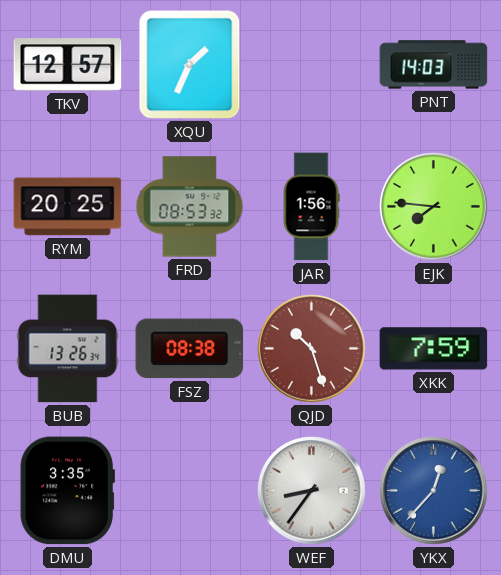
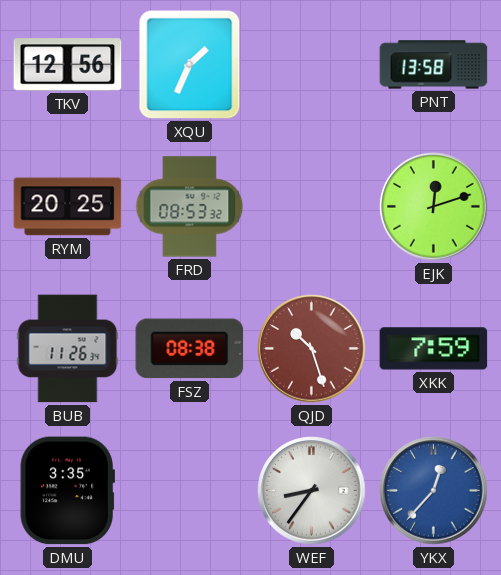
TKV: 12:57 -> 12:56
PNT: 14:03 -> 13:58
JAR: 1:56 -> none
EJK: 7:46 -> 12:12
BUB: 13:26 -> 11:26
